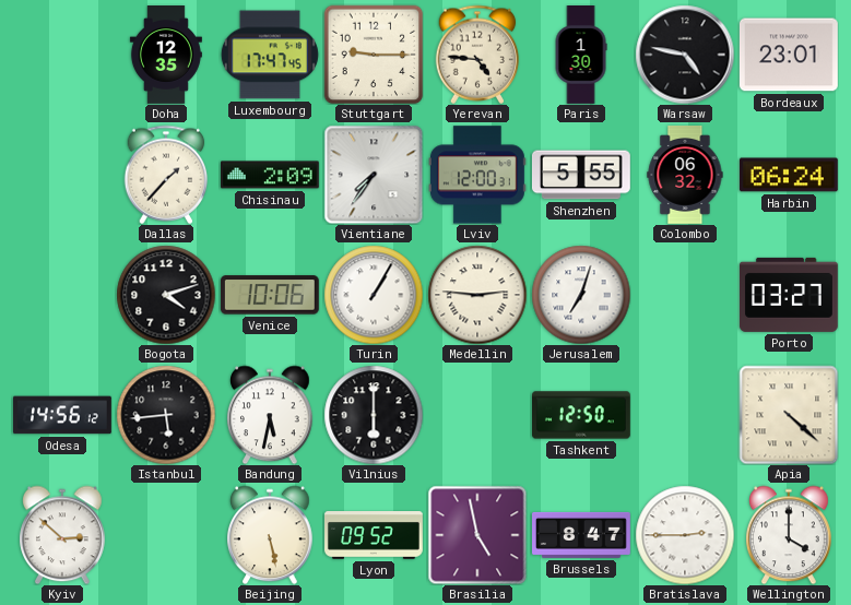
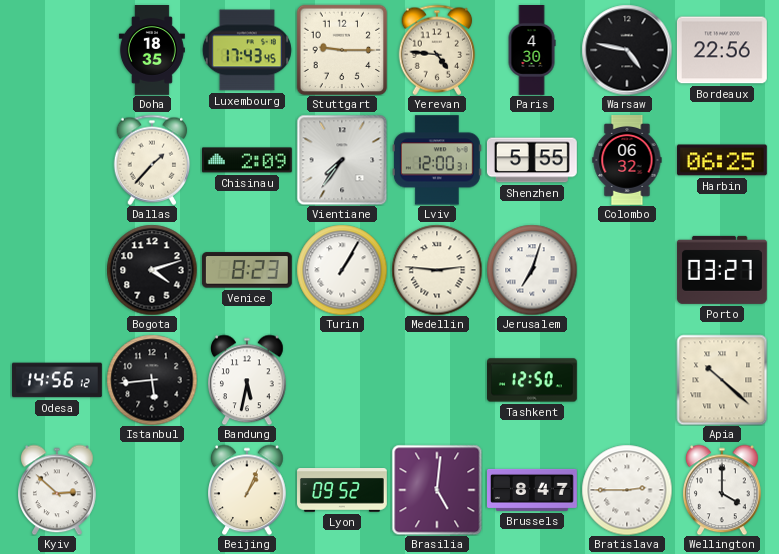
Doha: 12:35 -> 18:35
Luxembourg: 17:47 -> 17:43
Paris: 1:30 -> 4:30
Bordeaux: 23:01 -> 22:56
Harbin: 06:24 -> 06:25
Venice: 10:06 -> 8:23
Vilnius: 6:00 -> none
Apia: 4:22 -> 10:22
Beijing: 5:28 -> 1:04
Brasilia: 4:58 -> 5:01
